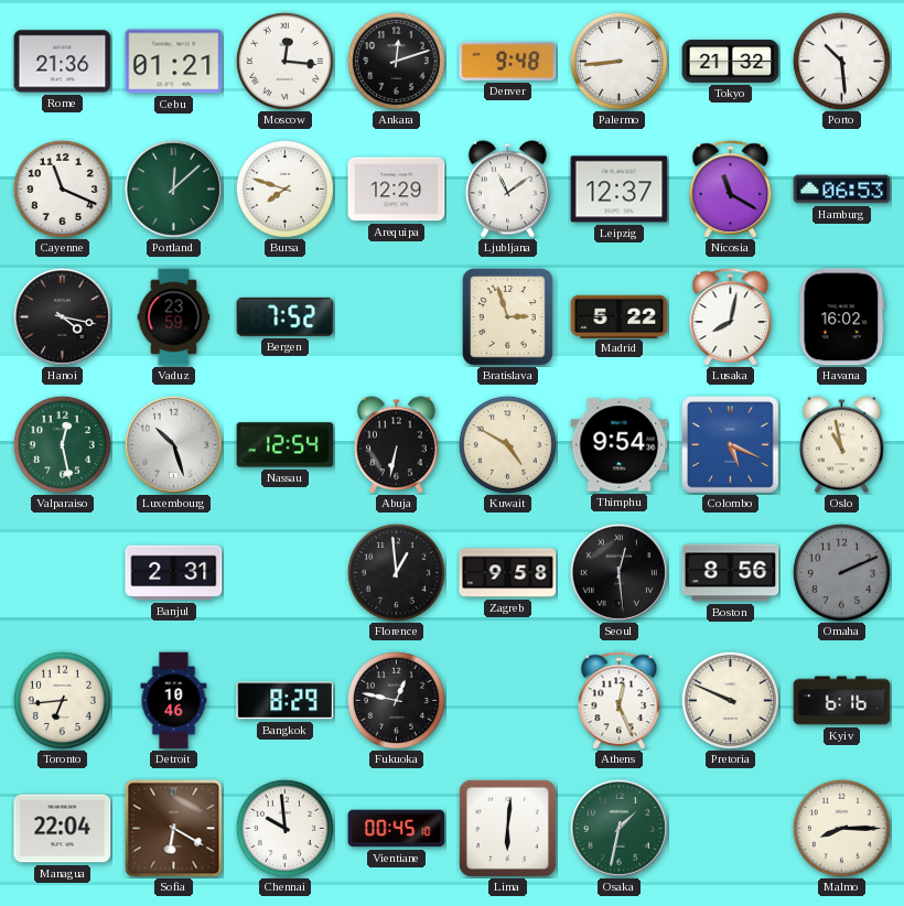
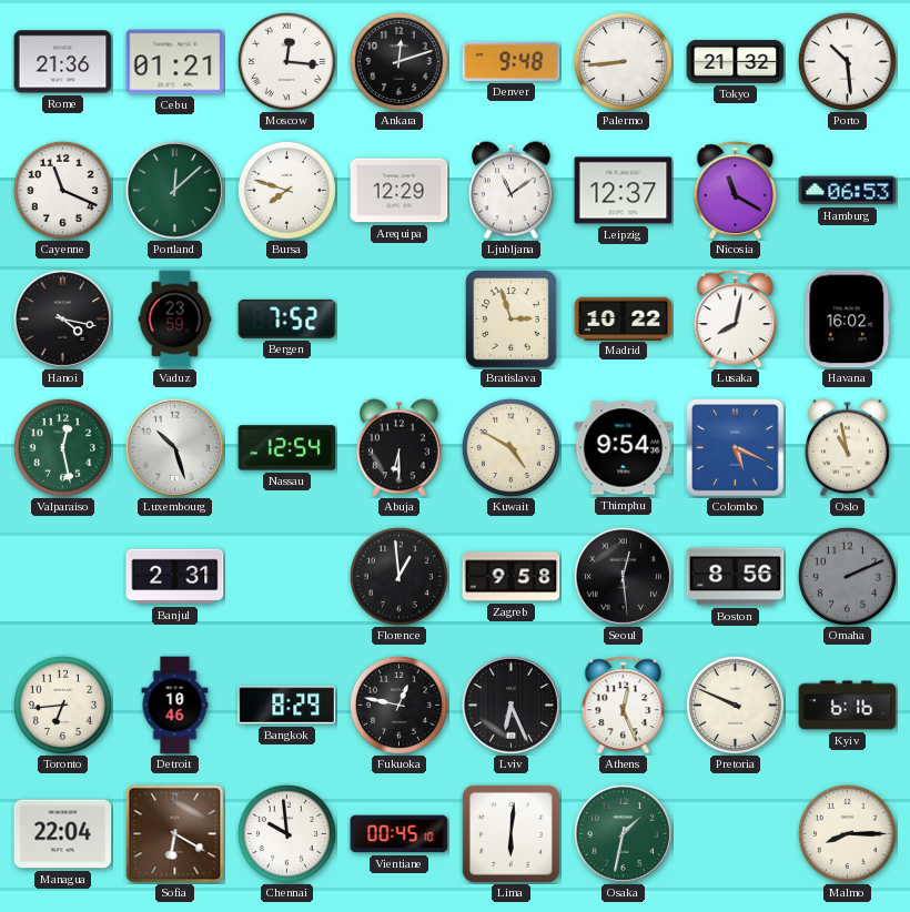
Madrid: 5:22 -> 10:22
Abuja: 6:32 -> 6:30
Lviv: none -> 6:26
